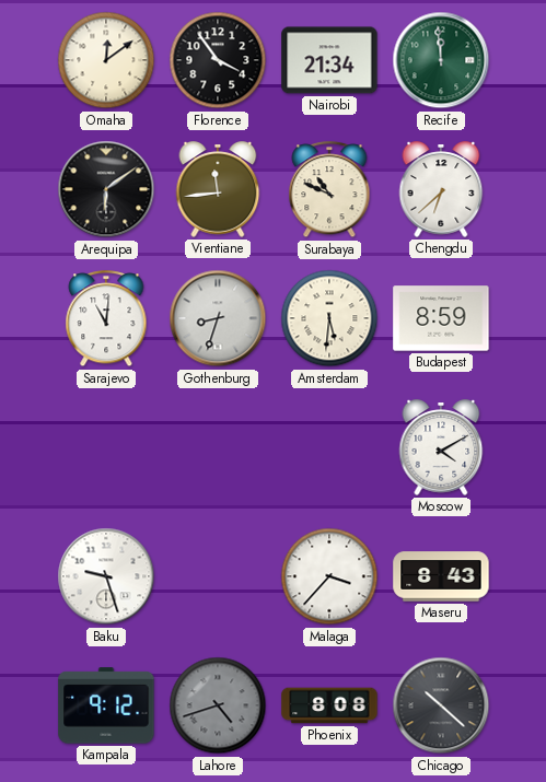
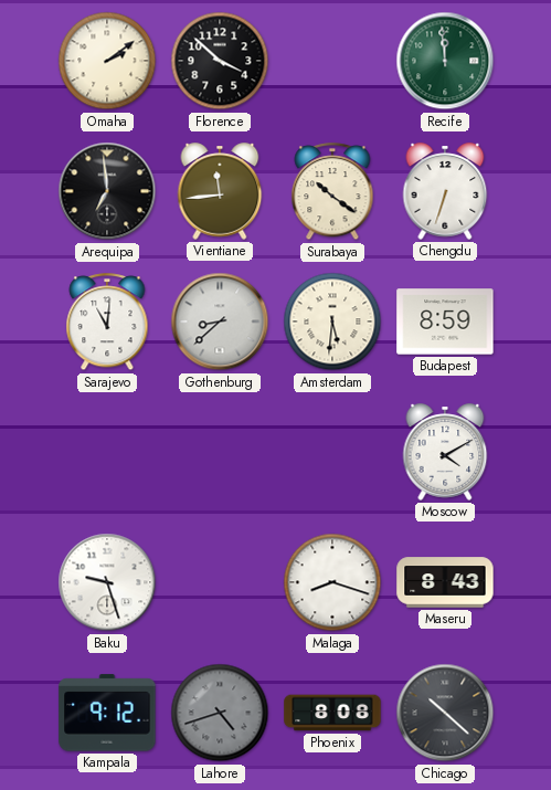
Omaha: 12:09 -> 2:09
Florence: 3:54 -> 3:52
Nairobi: 21:34 -> none
Arequipa: 6:09 -> 6:59
Surabaya: 10:49 -> 10:21
Chengdu: 6:38 -> 6:33
Gothenburg: 8:33 -> 8:38
Malaga: 3:37 -> 8:18
